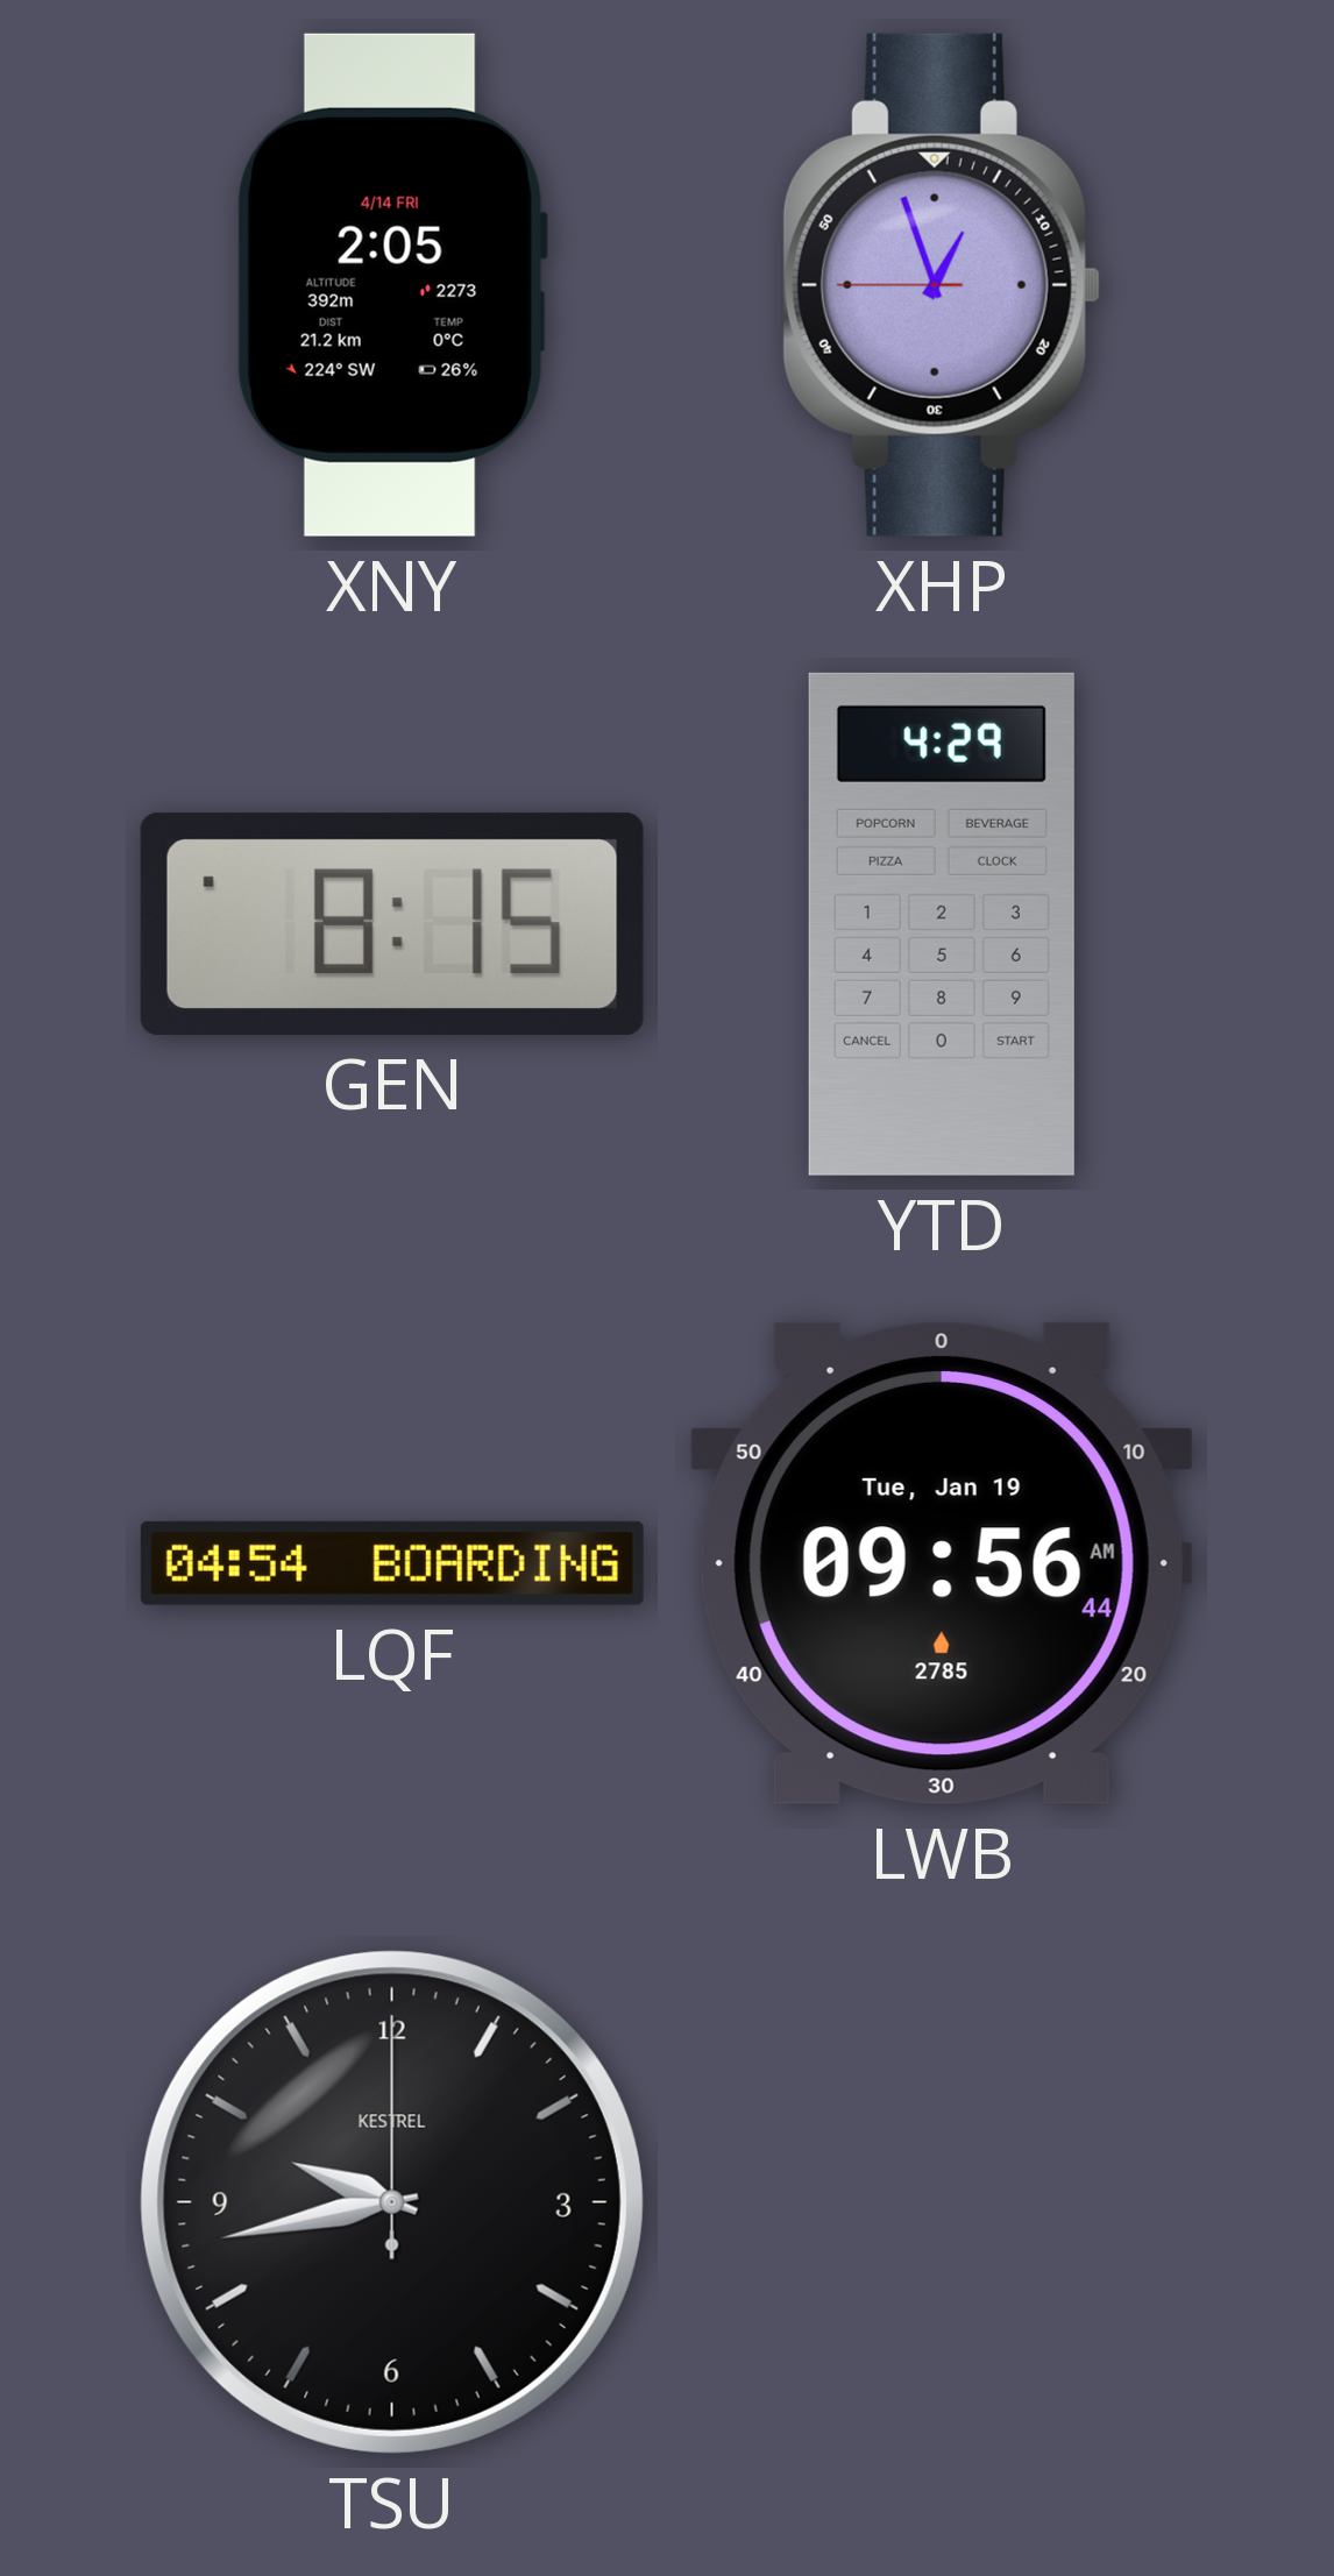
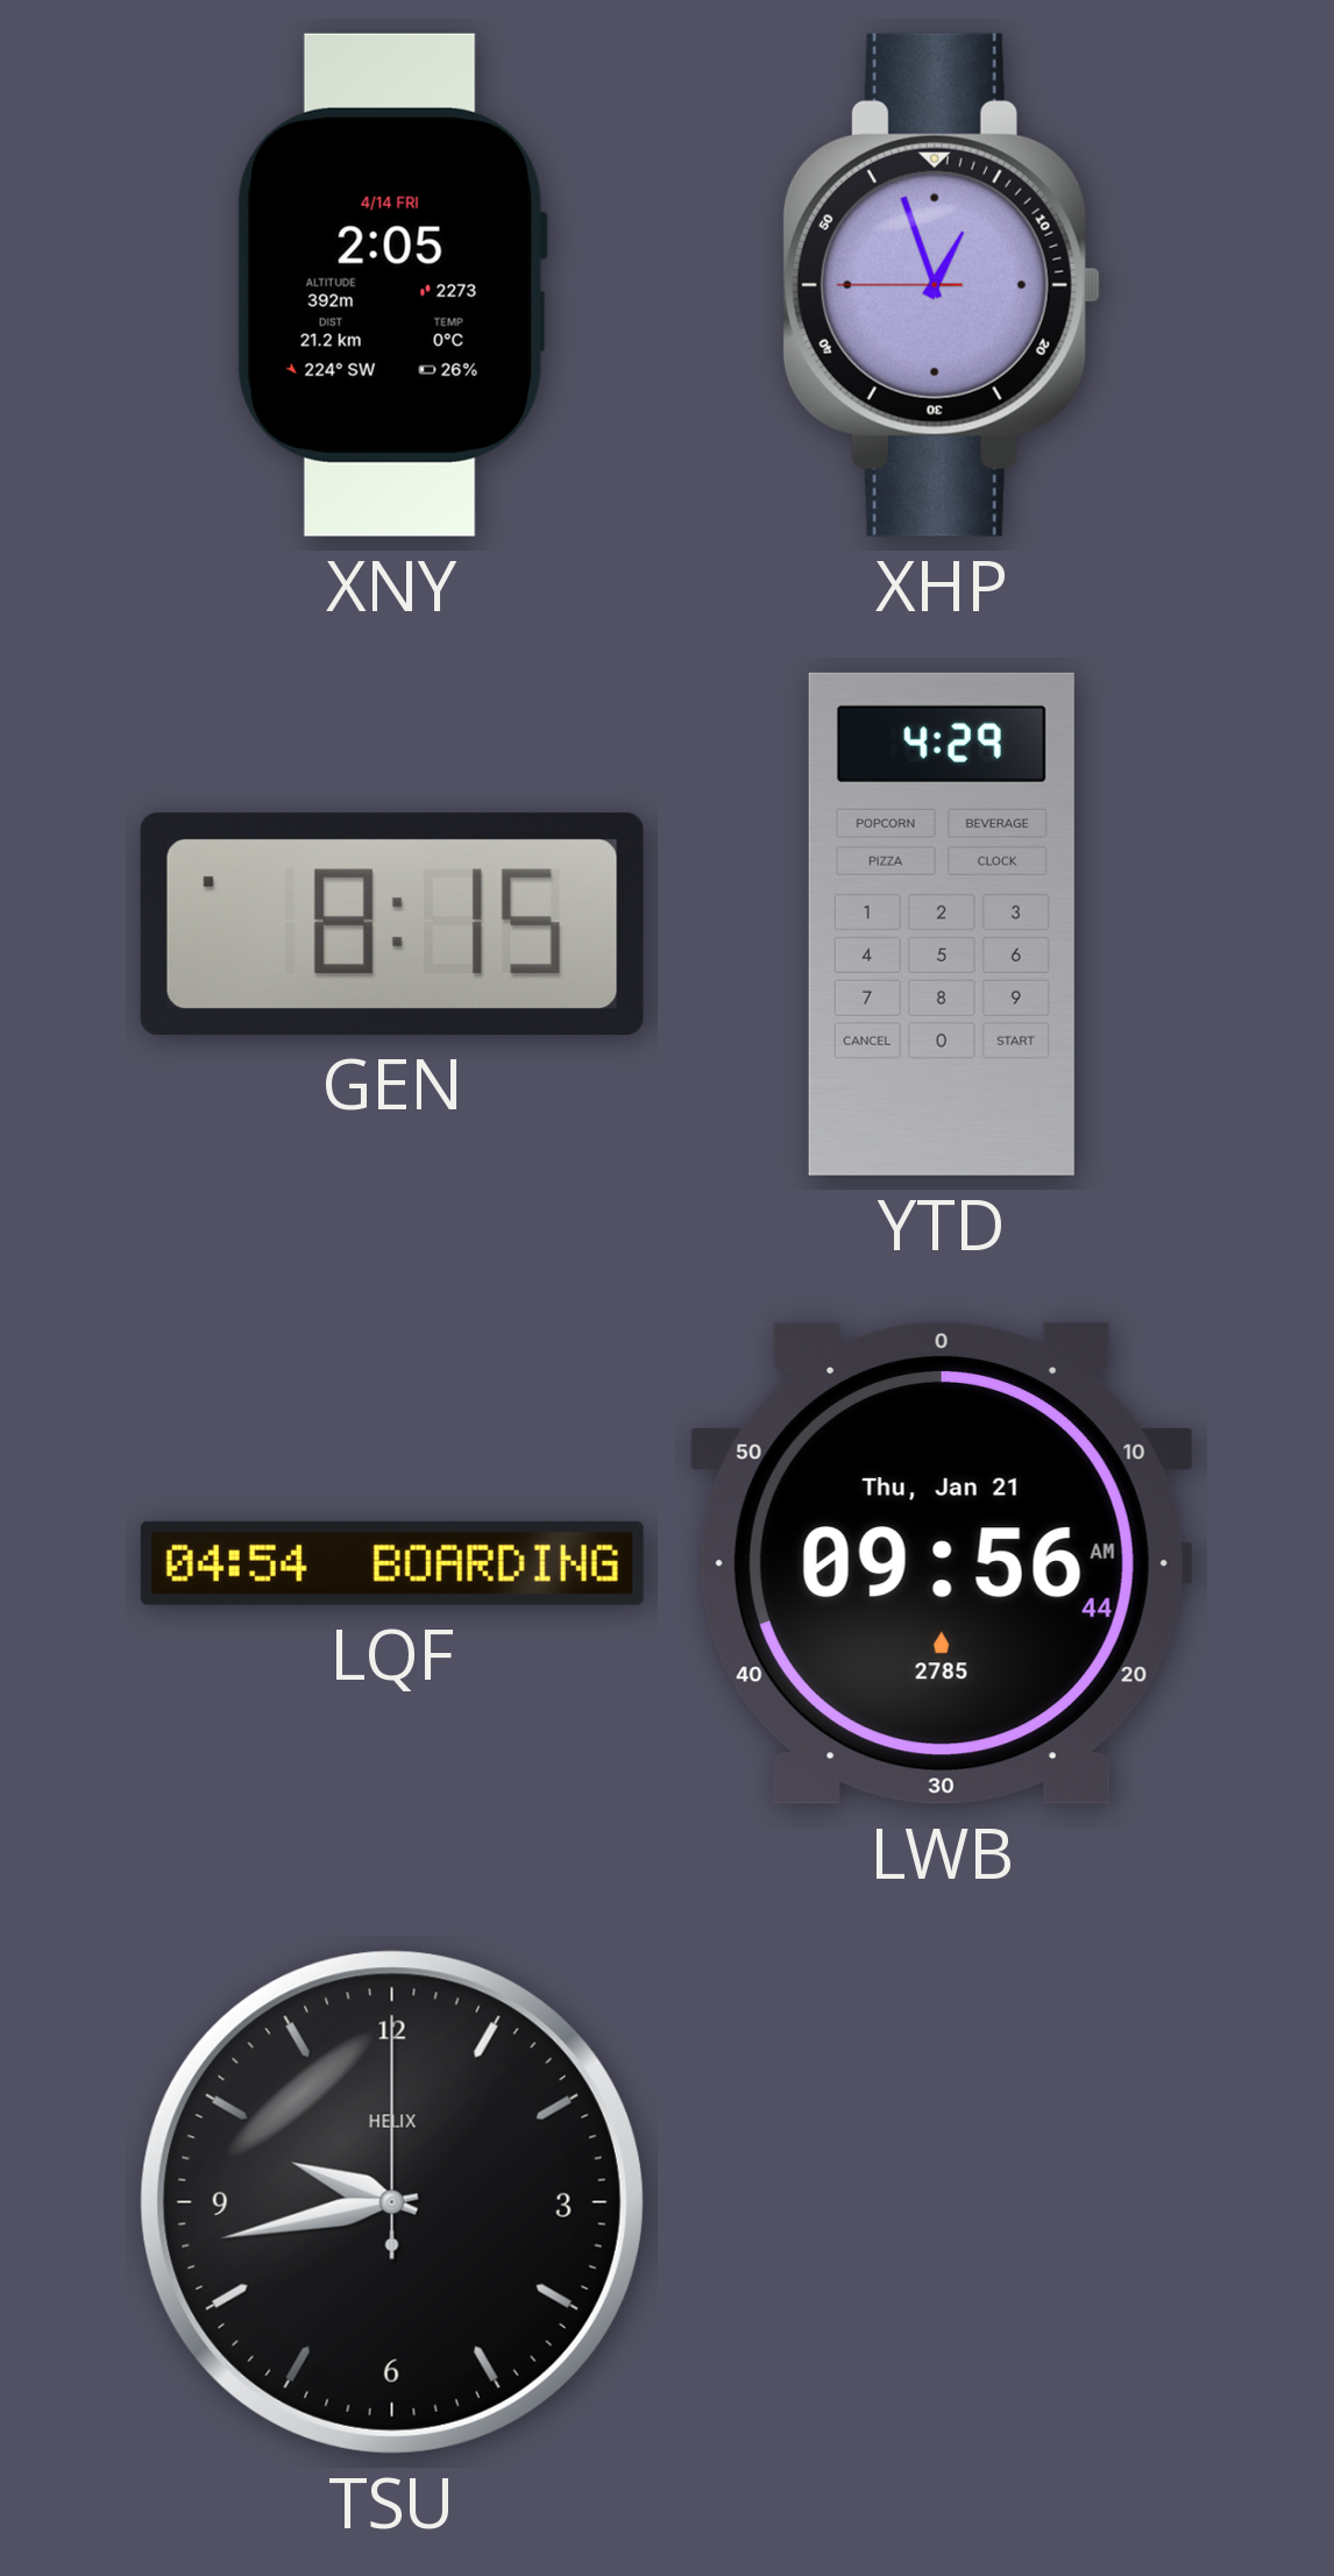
LWB date: Tue, Jan 19 -> Thu, Jan 21
TSU brand: KESTREL -> HELIX
